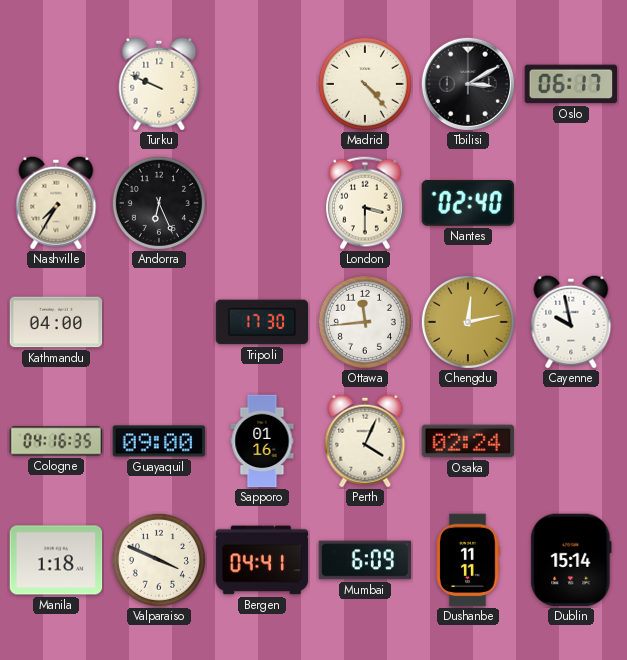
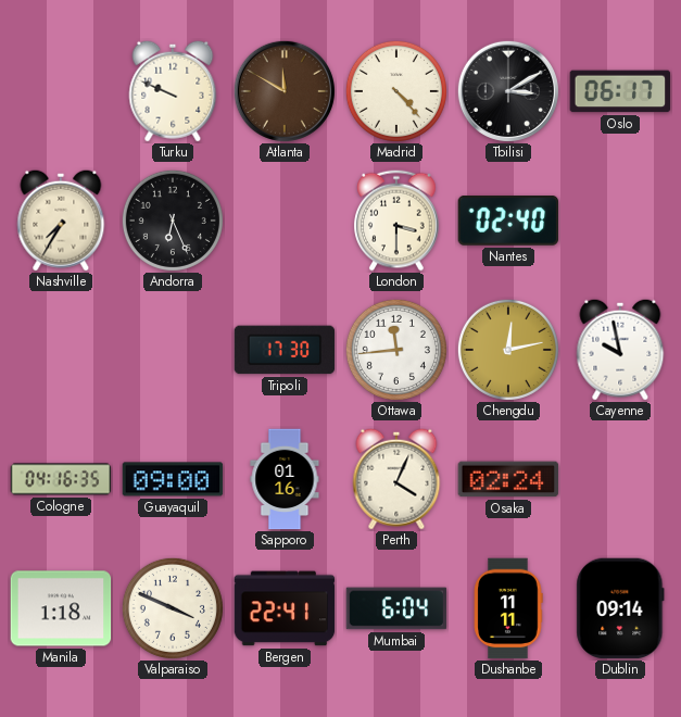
Atlanta: none -> 11:50
Kathmandu: 04:00 -> none
Bergen: 04:41 -> 22:41
Mumbai: 6:09 -> 6:04
Dublin: 15:14 -> 09:14
